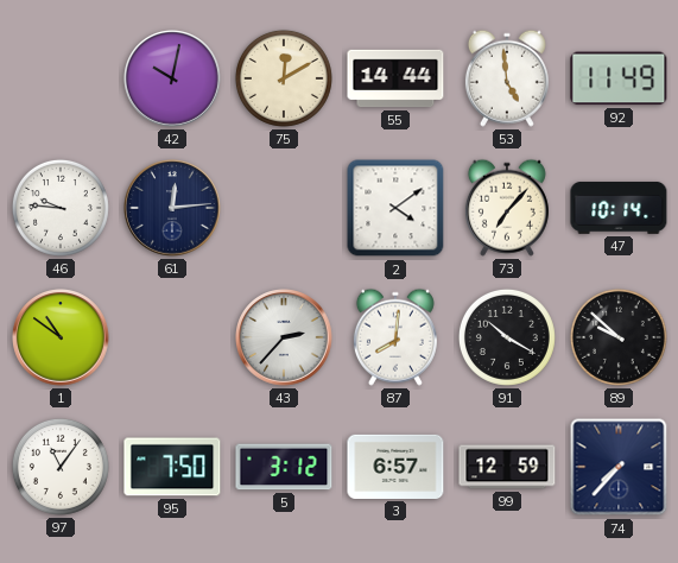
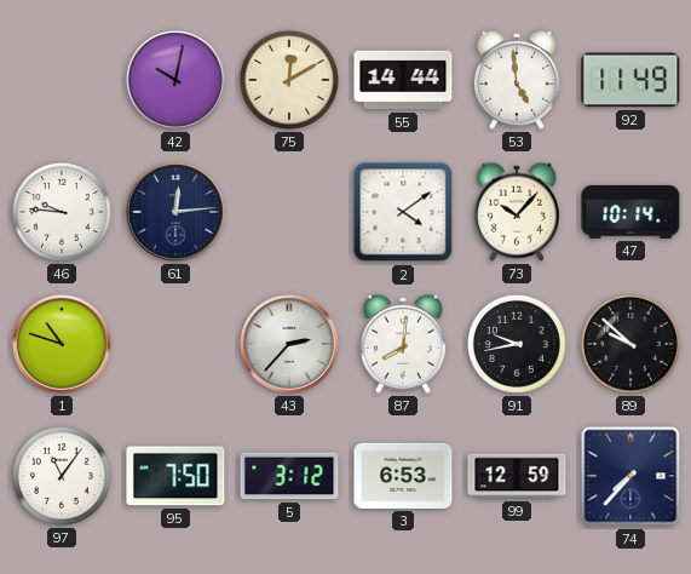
73: 7:07 -> 10:07
1: 10:51 -> 10:48
91: 10:20 -> 9:43
3: 6:57 -> 6:53
